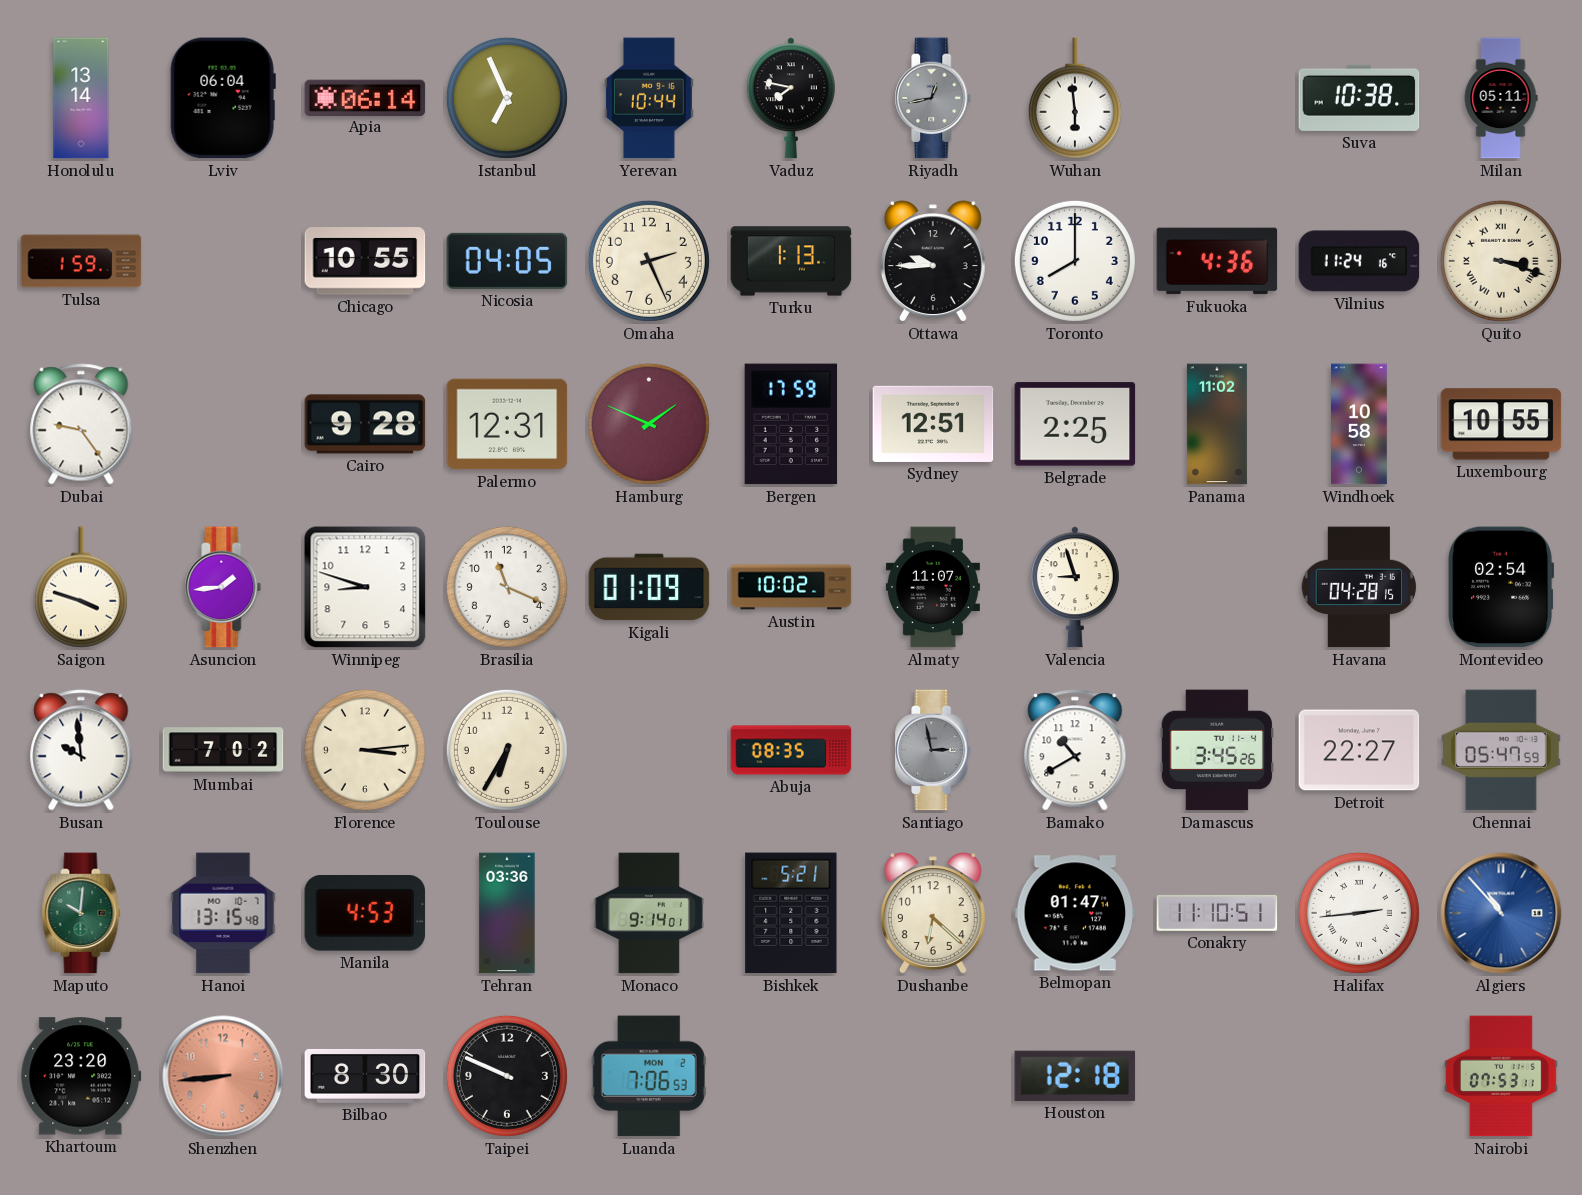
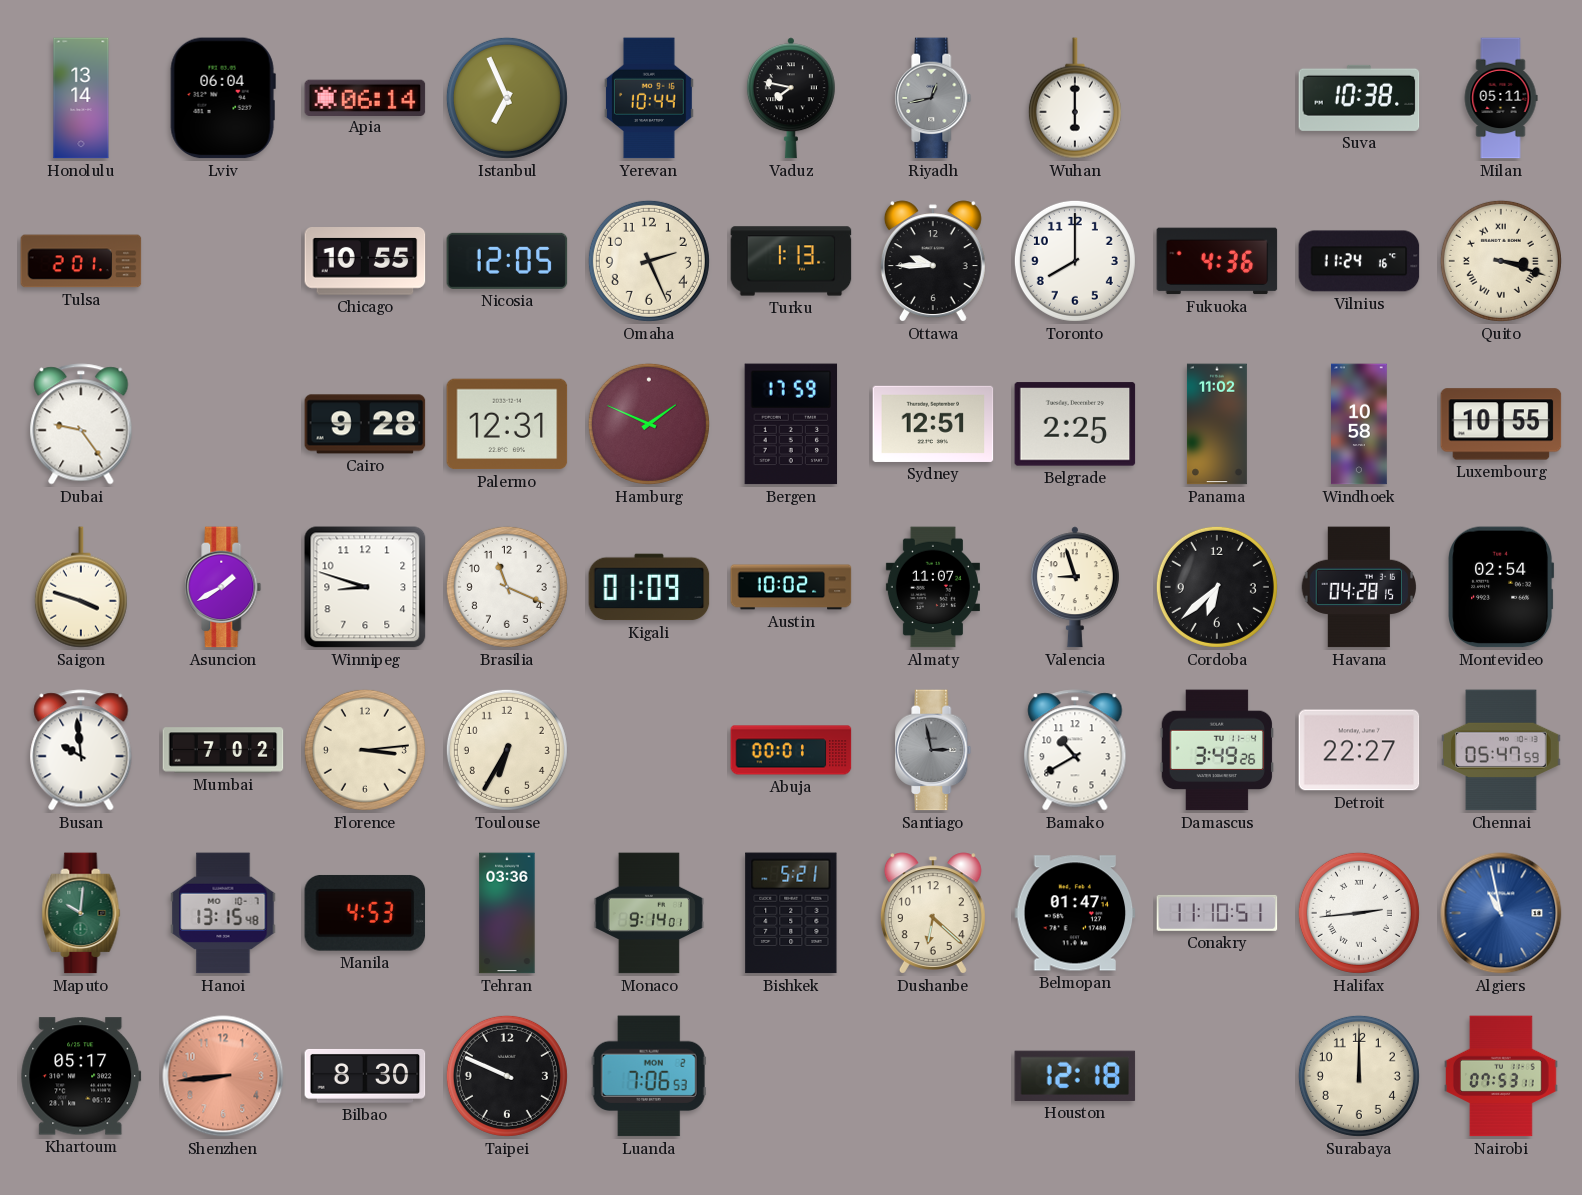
Wuhan: 5:59 -> 6:00
Tulsa: 1:59 -> 2:01
Nicosia: 04:05 -> 12:05
Asuncion: 1:44 -> 1:40
Cordoba: none -> 6:38
Abuja: 08:35 -> 00:01
Damascus: 3:45 -> 3:49
Algiers: 10:53 -> 10:58
Khartoum: 23:20 -> 05:17
Surabaya: none -> 12:00
